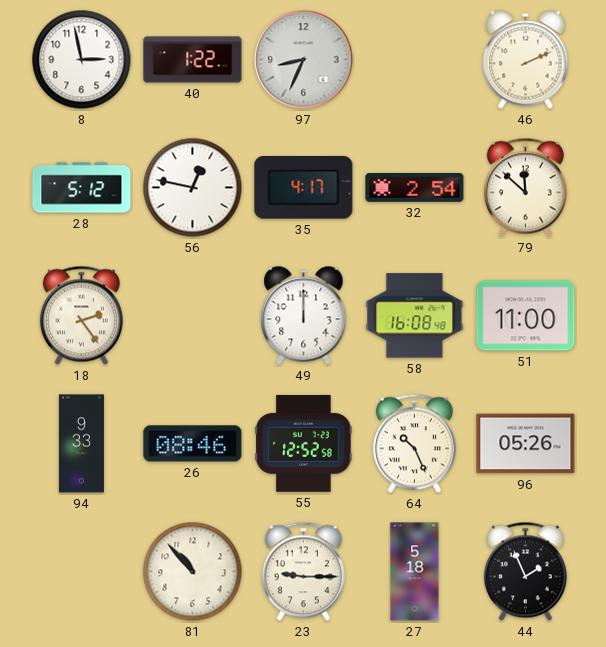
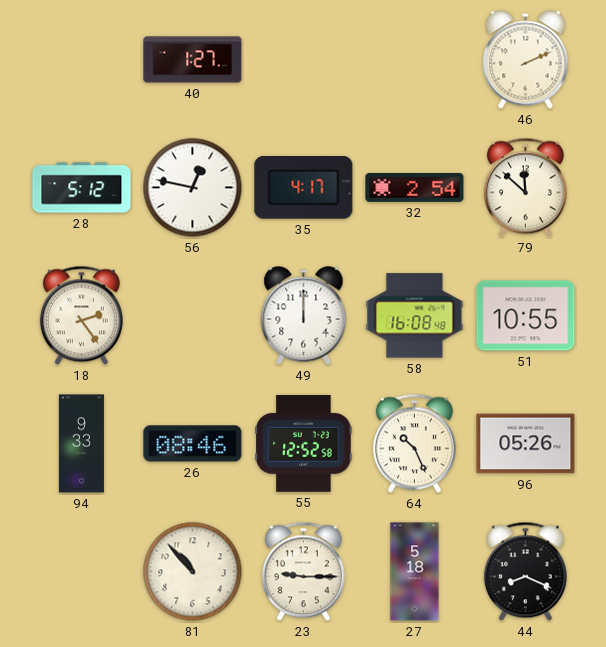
8: 2:58 -> none
40: 1:22 -> 1:27
97: 8:34 -> none
51: 11:00 -> 10:55
44: 1:56 -> 8:19
